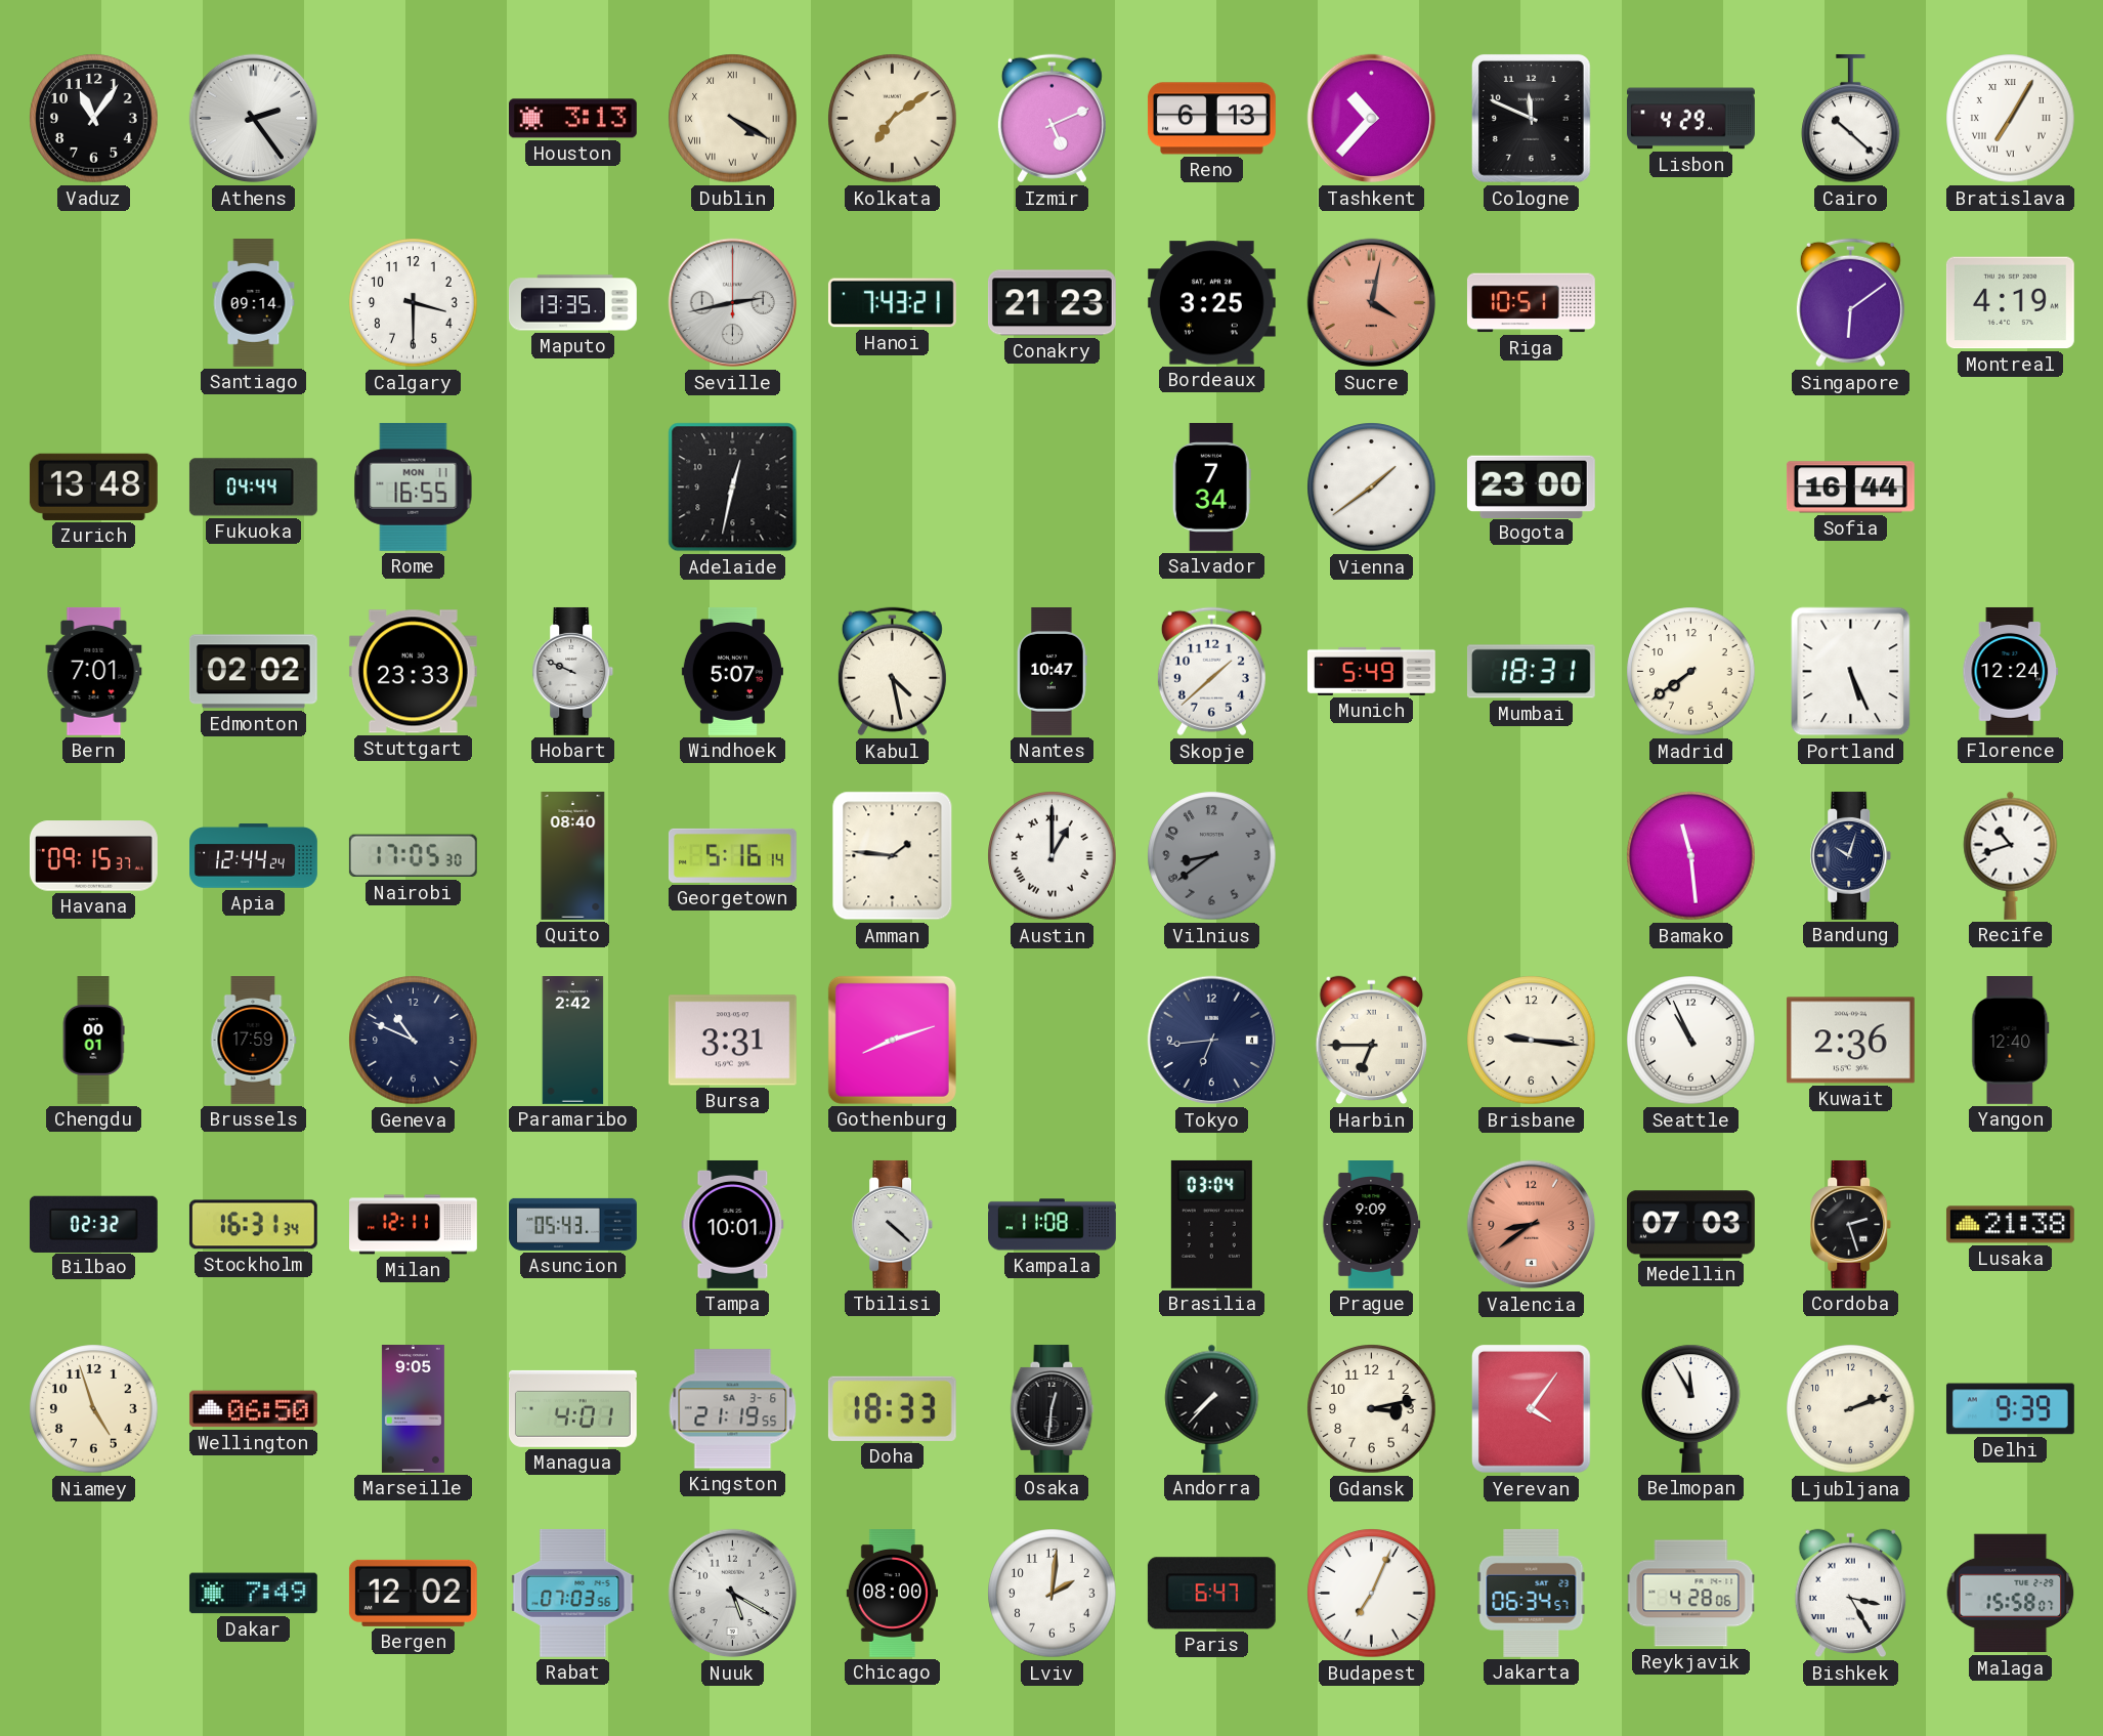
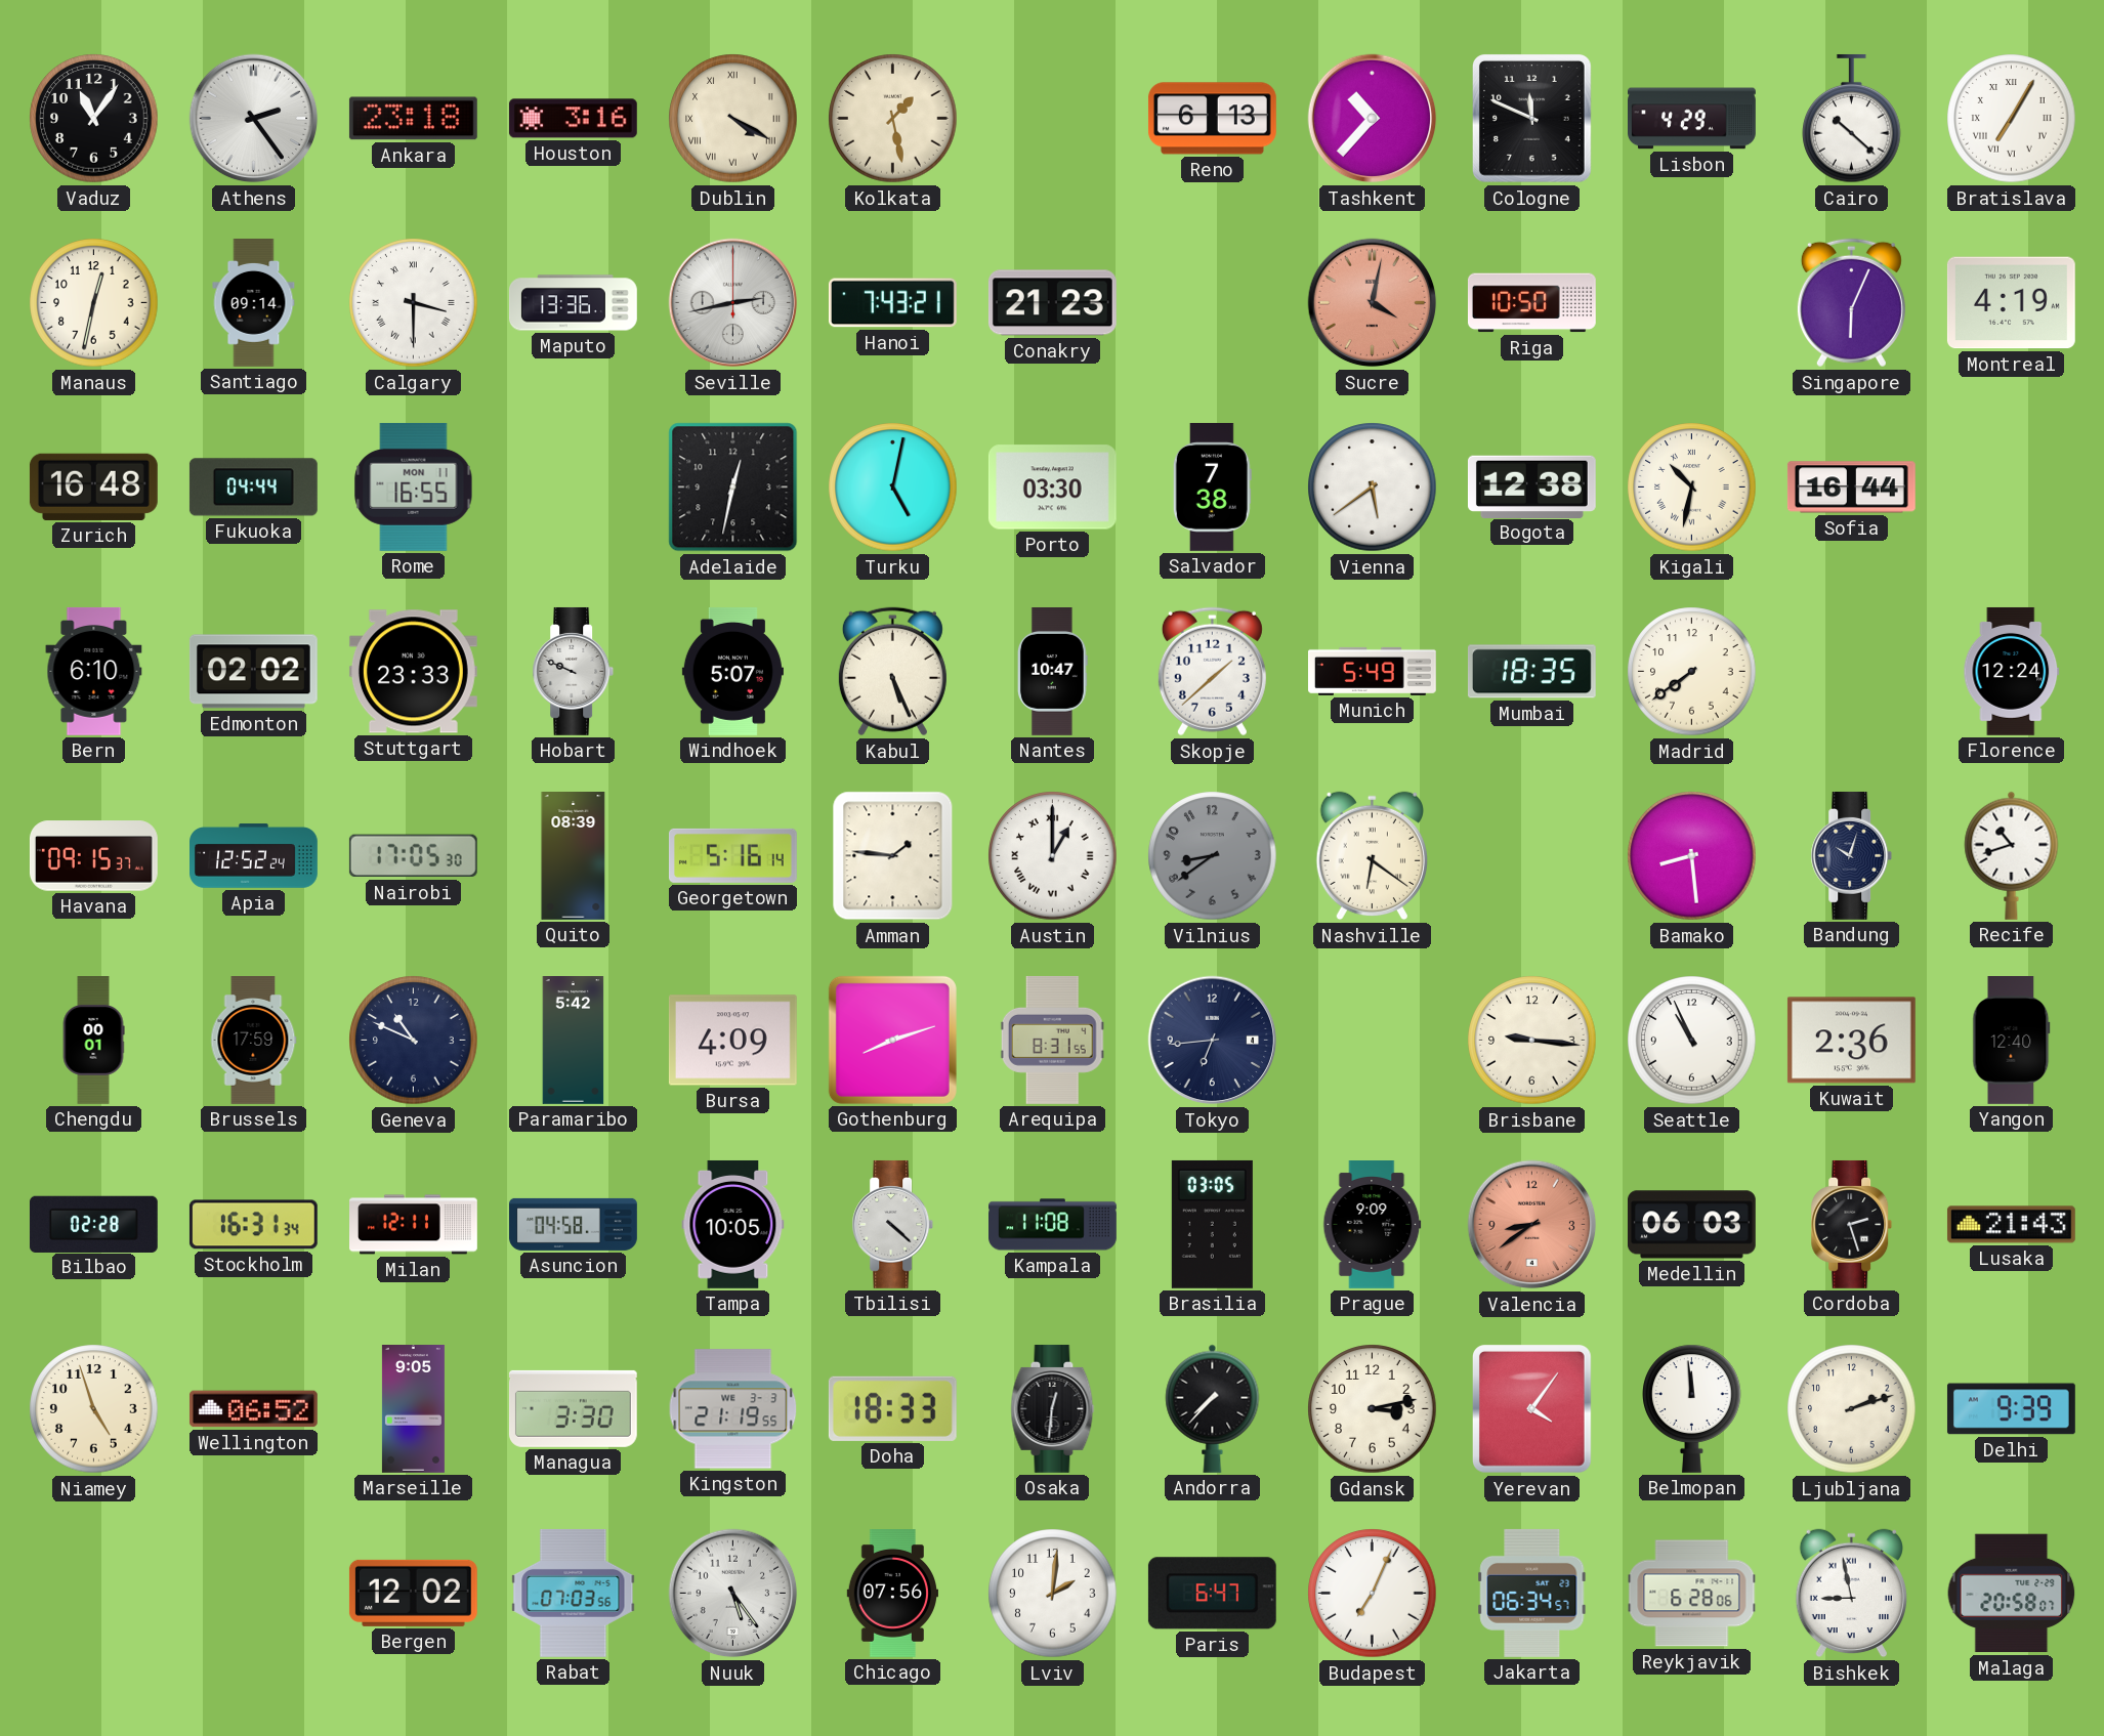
Ankara: none -> 23:18
Houston: 3:13 -> 3:16
Kolkata: 7:09 -> 1:28
Izmir: 5:11 -> none
Manaus: none -> 12:32
Calgary numerals: Arabic -> Roman
Maputo: 13:35 -> 13:36
Bordeaux: 3:25 -> none
Riga: 10:51 -> 10:50
Singapore: 6:09 -> 6:04
Zurich: 13:48 -> 16:48
Turku: none -> 5:02
Porto: none -> 03:30
Salvador: 7:34 -> 7:38
Vienna: 1:39 -> 5:39
Bogota: 23:00 -> 12:38
Kigali: none -> 10:32
Bern: 7:01 -> 6:10
Kabul: 4:28 -> 5:26
Mumbai: 18:31 -> 18:35
Portland: 5:26 -> none
Apia: 12:44 -> 12:52
Quito: 08:40 -> 08:39
Nashville: none -> 6:21
Bamako: 11:29 -> 8:29
Paramaribo: 2:42 -> 5:42
Bursa: 3:31 -> 4:09
Arequipa: none -> 8:31
Harbin: 6:45 -> none
Bilbao: 02:32 -> 02:28
Asuncion: 05:43 -> 04:58
Tampa: 10:01 -> 10:05
Brasilia: 03:04 -> 03:05
Medellin: 07:03 -> 06:03
Lusaka: 21:38 -> 21:43
Wellington: 06:50 -> 06:52
Managua: 4:01 -> 3:30
Kingston date: SA 3-6 -> WE 3-3
Belmopan: 11:55 -> 11:59
Dakar: 7:49 -> none
Nuuk: 5:20 -> 5:24
Chicago: 08:00 -> 07:56
Reykjavik: 4:28 -> 6:28
Bishkek: 3:25 -> 8:58
Malaga: 15:58 -> 20:58
